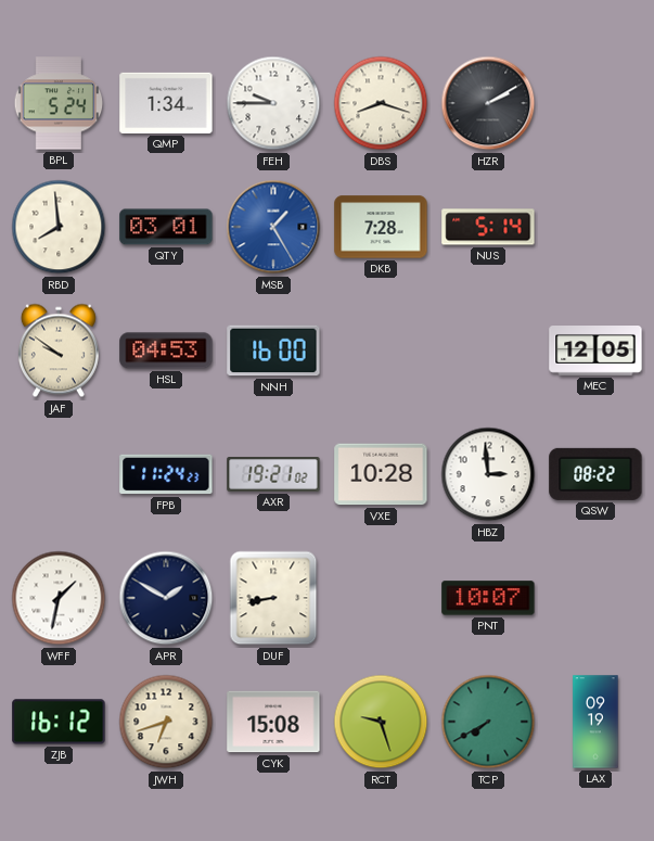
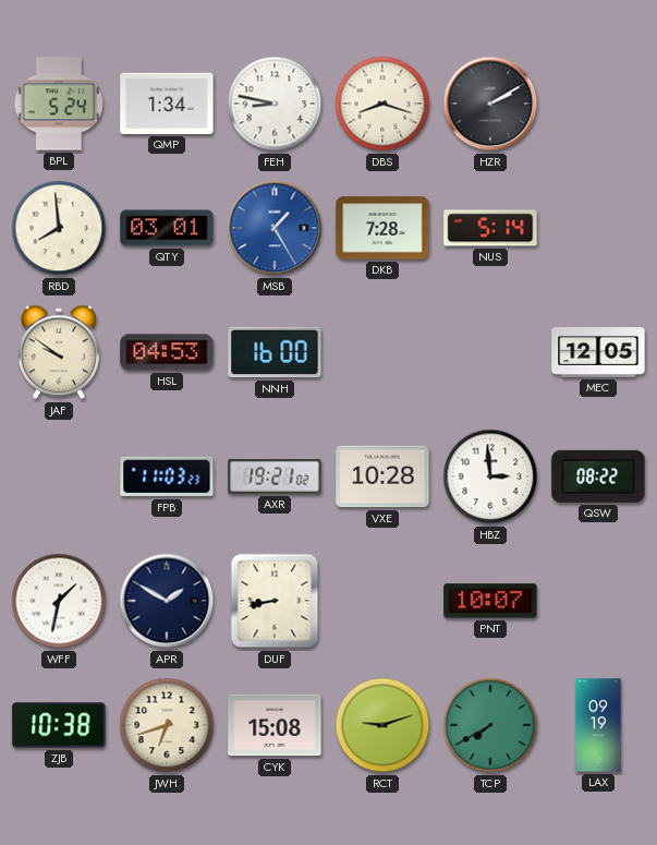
FEH: 9:45 -> 8:47
FPB: 11:24 -> 11:03
ZJB: 16:12 -> 10:38
RCT: 9:27 -> 9:12
